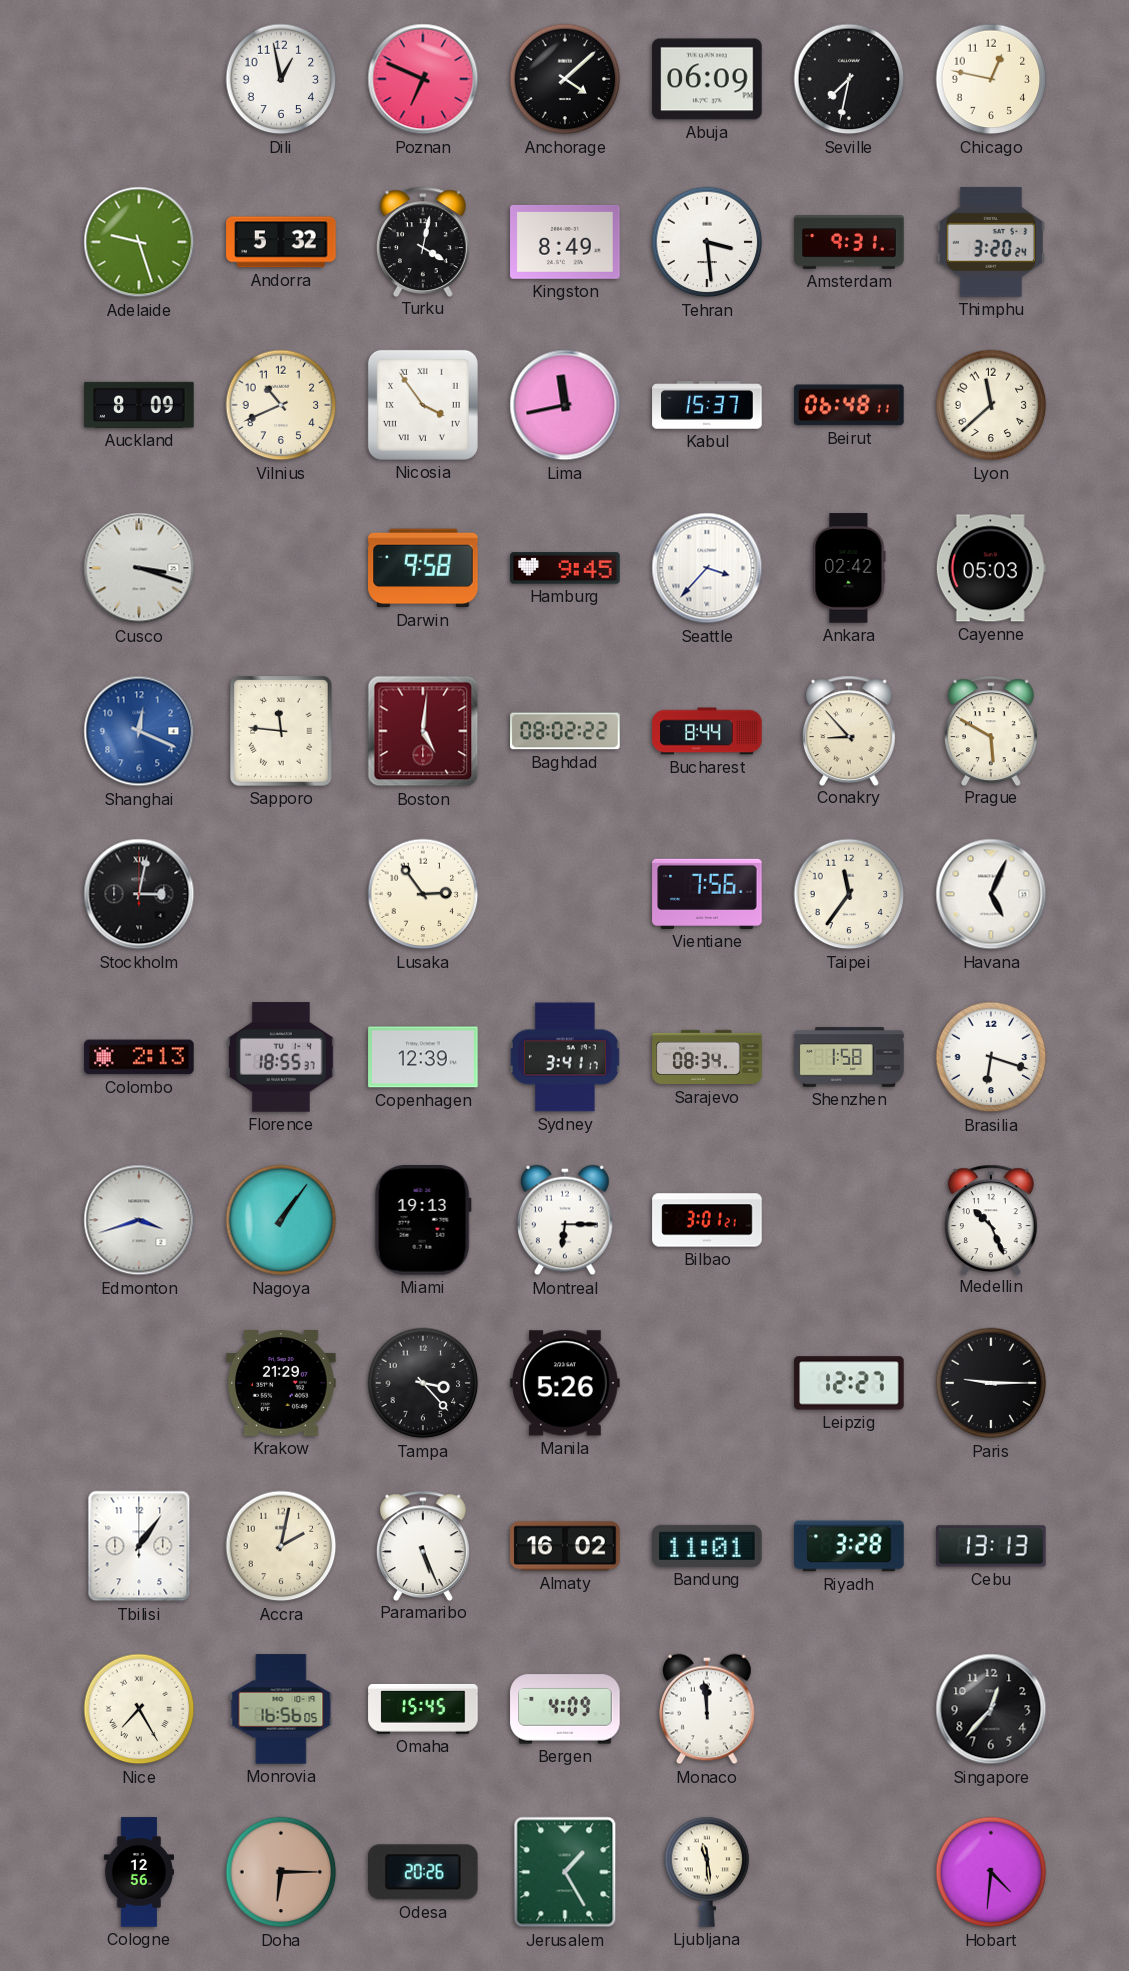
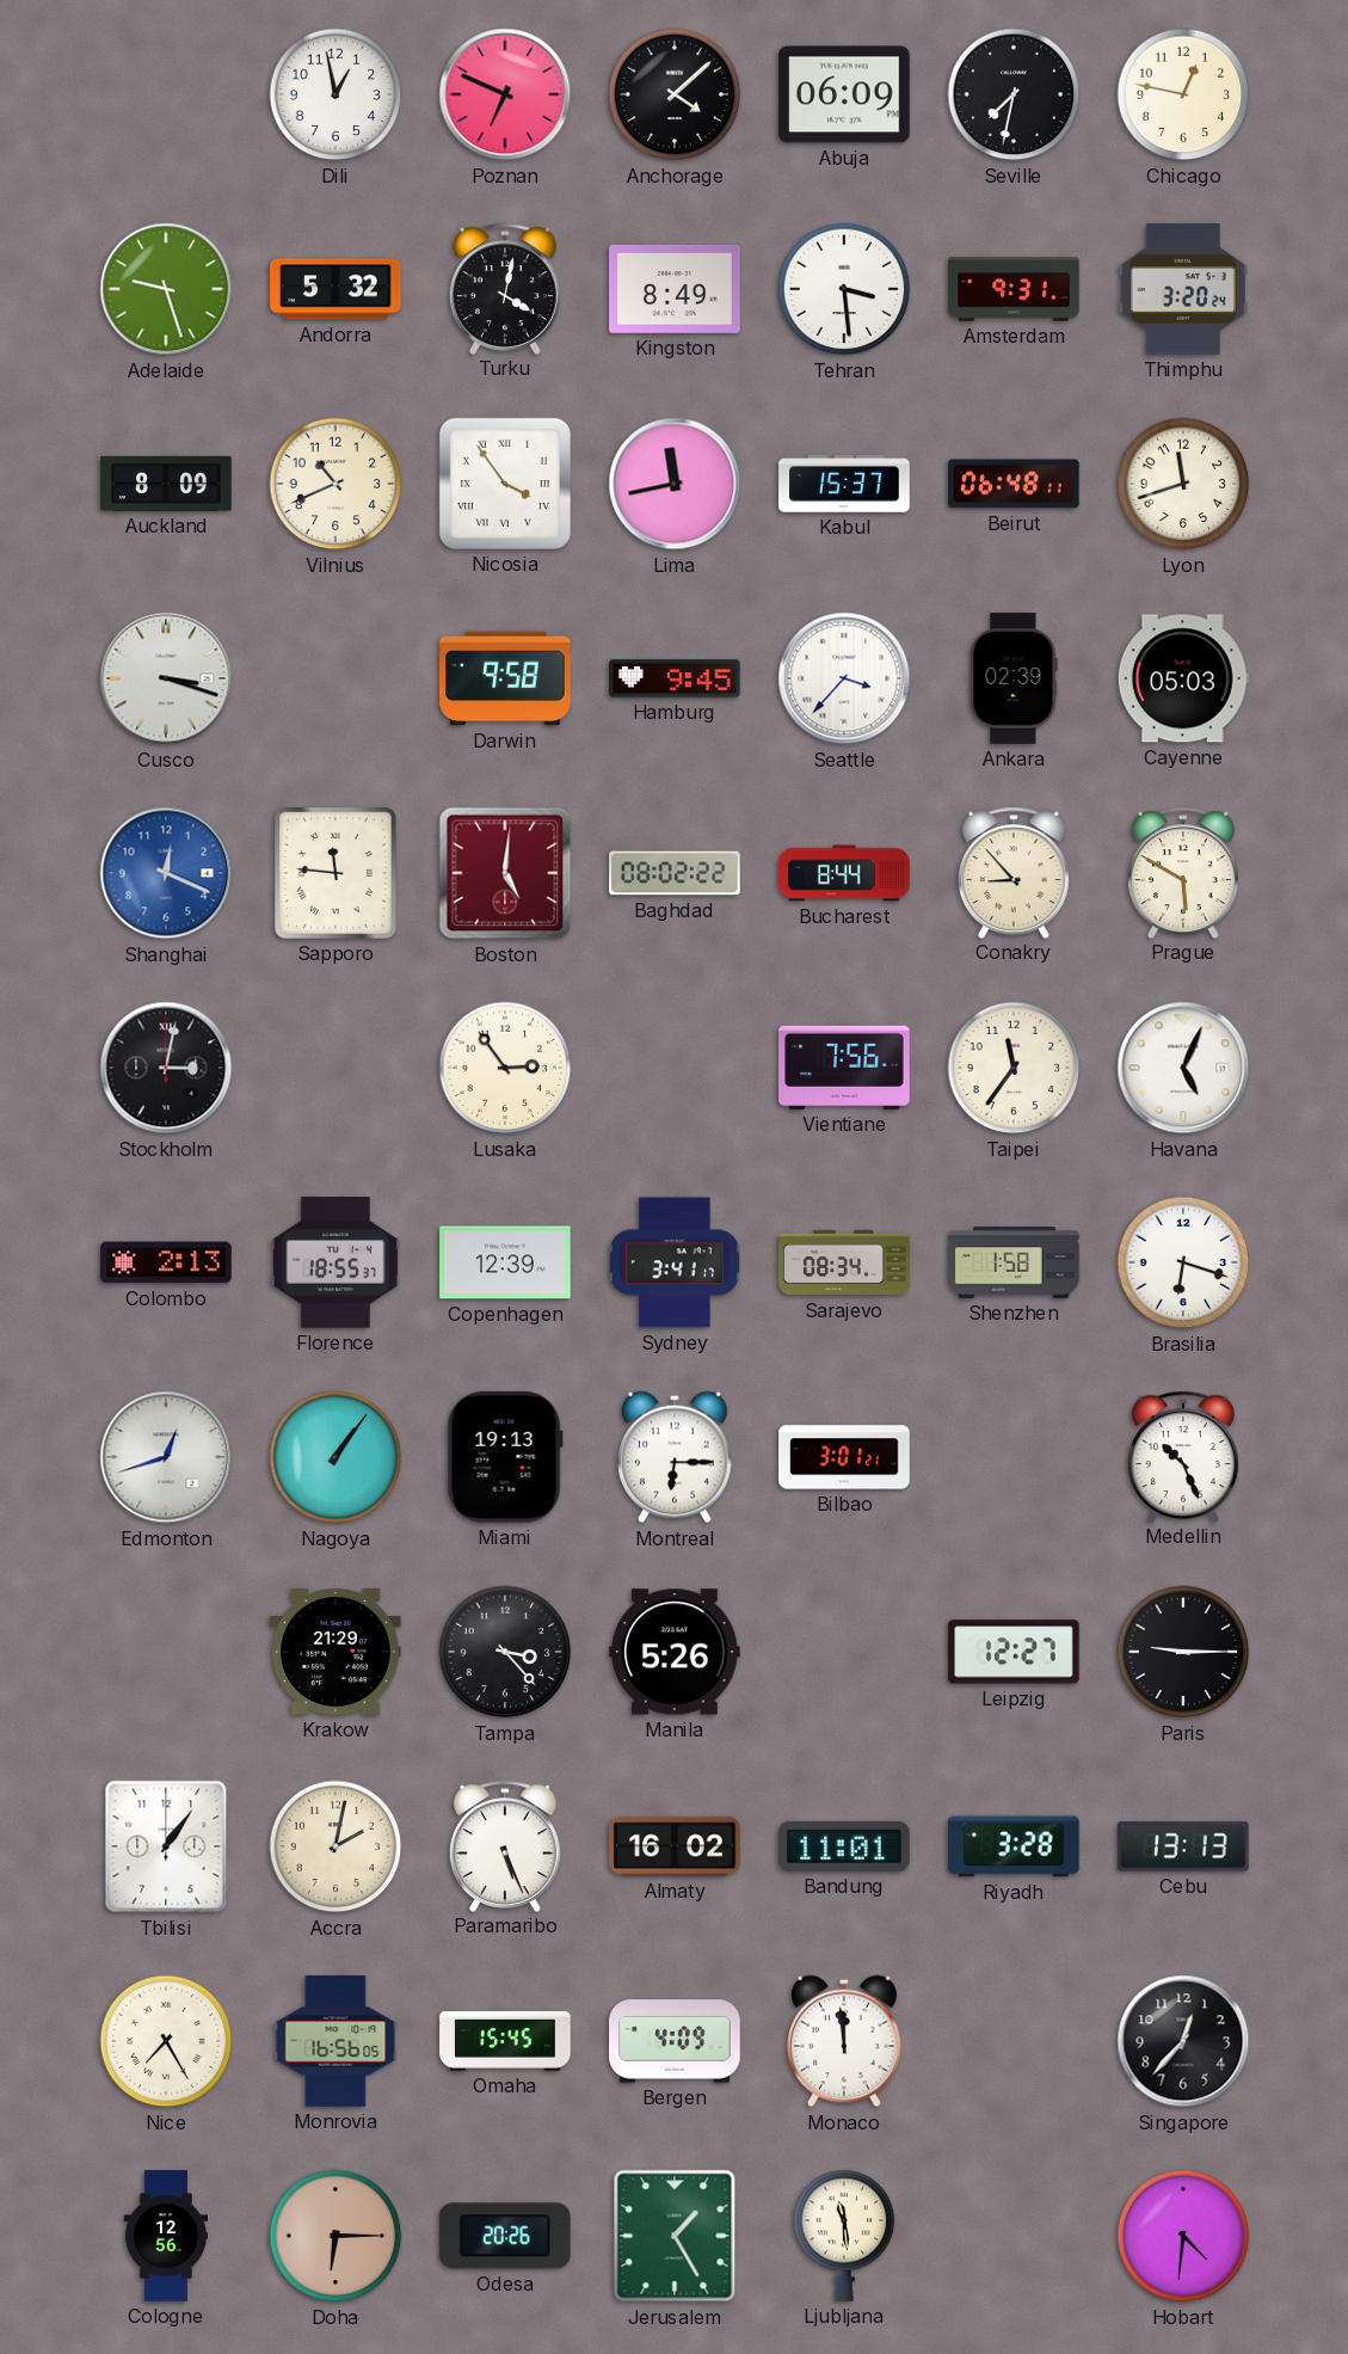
Lyon: 11:38 -> 11:42
Ankara: 02:42 -> 02:39
Edmonton: 3:42 -> 12:42
